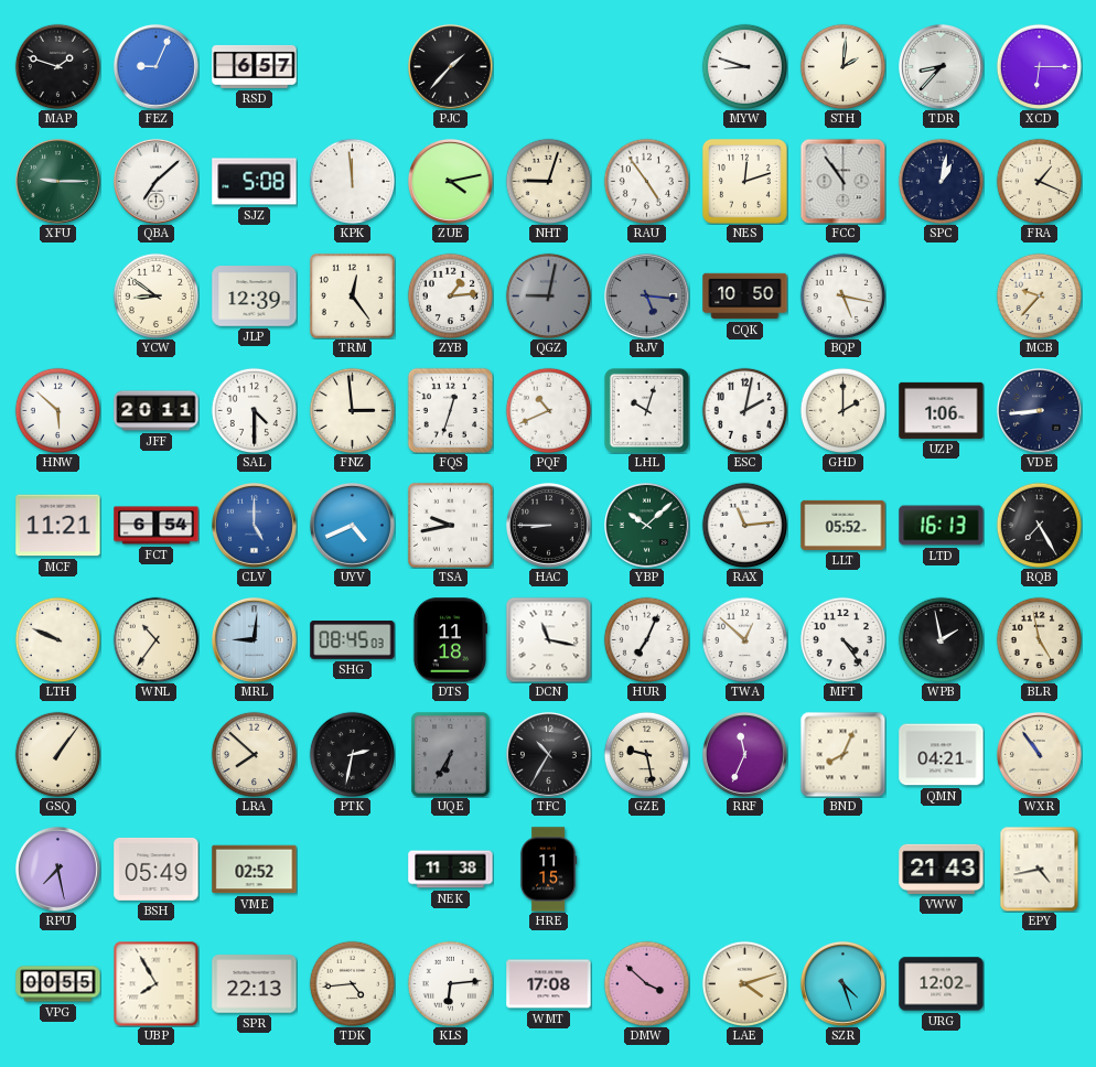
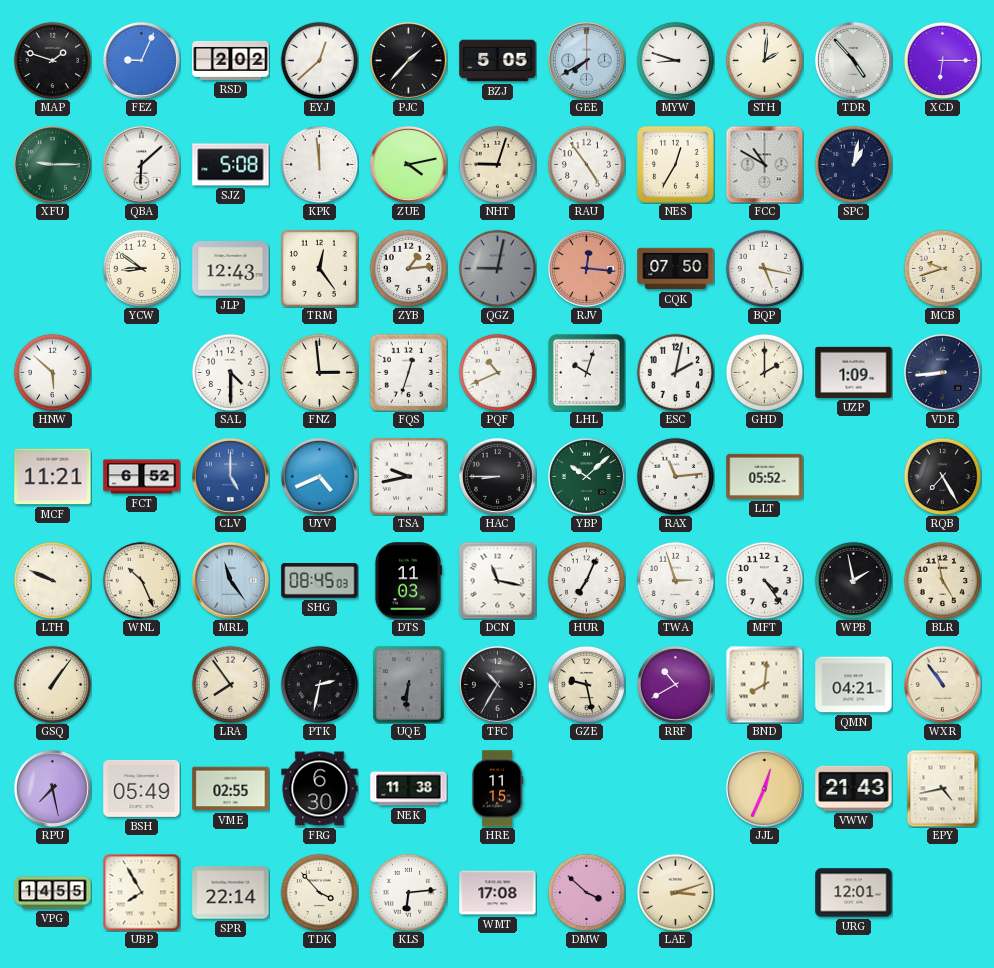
RSD: 6:57 -> 2:02
EYJ: none -> 12:38
BZJ: none -> 5:05
GEE: none -> 7:40
TDR: 8:37 -> 4:53
QBA: 7:08 -> 6:08
NES: 12:12 -> 12:35
FCC: 10:54 -> 10:50
FRA: 1:19 -> none
JLP: 12:39 -> 12:43
RJV: 5:16 -> 12:16
RJV dial: grey -> salmon
CQK: 10:50 -> 07:50
MCB: 9:37 -> 9:42
JFF: 20:11 -> none
UZP: 1:06 -> 1:09
FCT: 6:54 -> 6:52
LTD: 16:13 -> none
WNL: 10:36 -> 10:26
MRL: 9:01 -> 11:24
DTS: 11:18 -> 11:03
TWA: 12:52 -> 2:57
LRA: 7:52 -> 7:54
UQE: 6:35 -> 6:31
RRF: 11:34 -> 10:40
BND: 8:04 -> 8:01
VME: 02:52 -> 02:55
FRG: none -> 6:30
JJL: none -> 12:34
VPG: 00:55 -> 14:55
SPR: 22:13 -> 22:14
TDK: 4:44 -> 3:53
LAE: 4:12 -> 3:12
SZR: 4:27 -> none
URG: 12:02 -> 12:01
